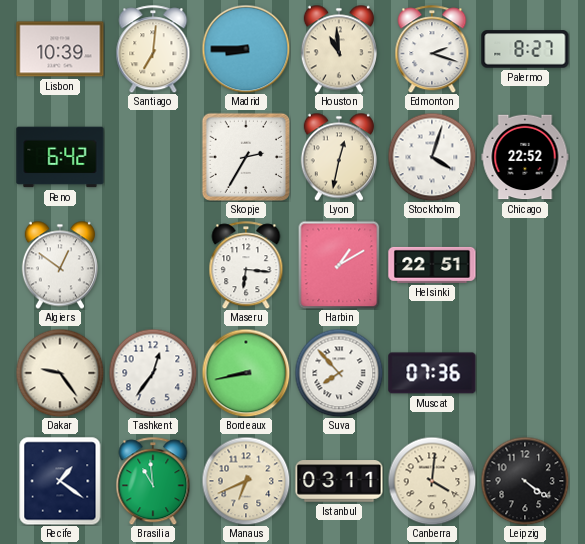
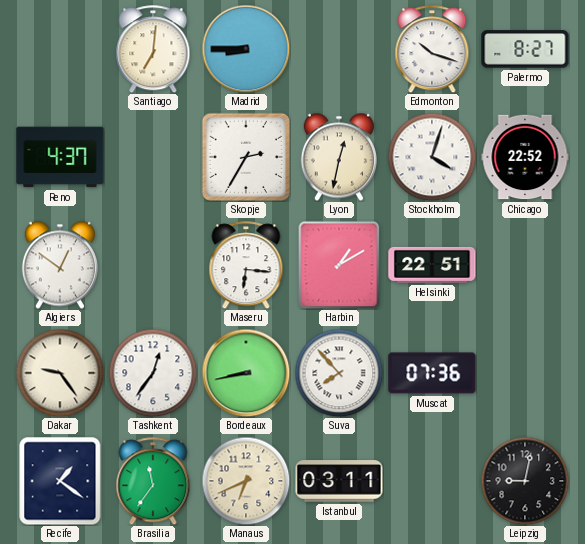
Lisbon: 10:39 -> none
Houston: 10:59 -> none
Edmonton: 2:18 -> 10:18
Reno: 6:42 -> 4:37
Brasilia: 10:59 -> 11:36
Canberra: 4:01 -> none
Leipzig: 4:21 -> 9:02
